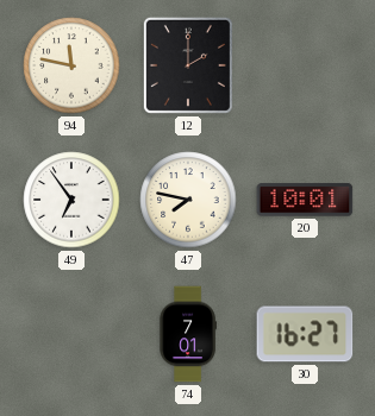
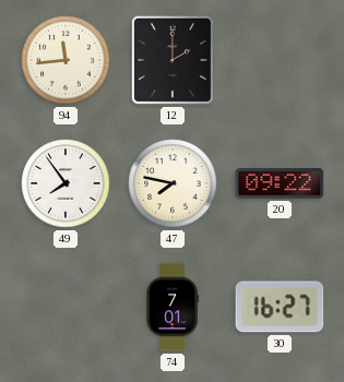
94: 11:47 -> 11:44
49: 6:54 -> 7:54
20: 10:01 -> 09:22
